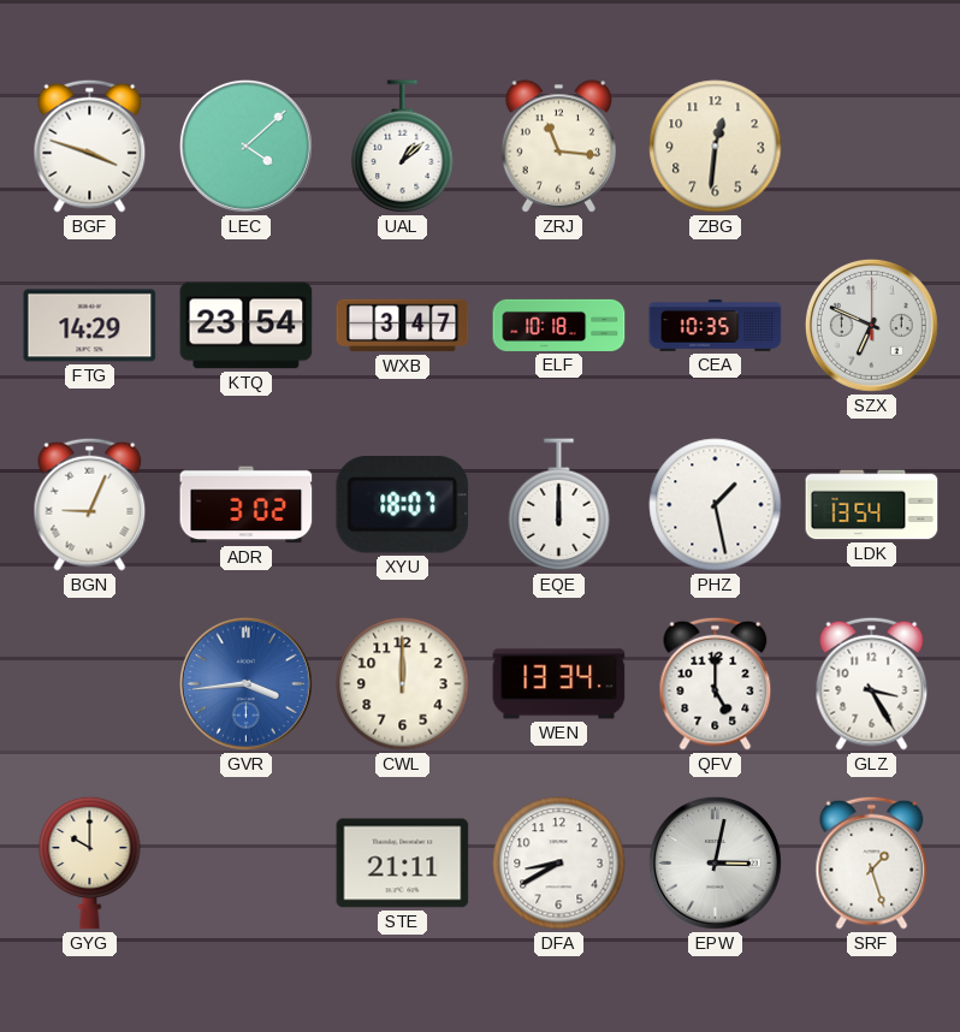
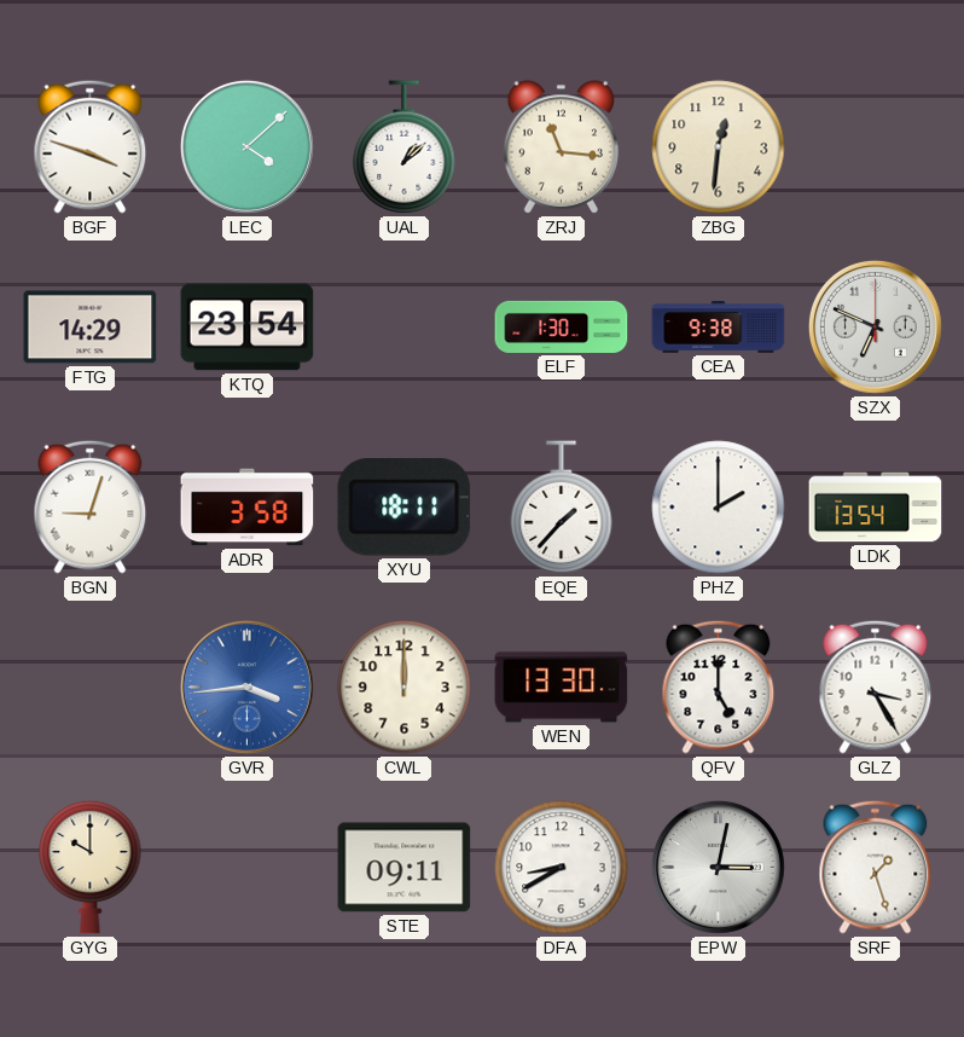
WXB: 3:47 -> none
ELF: 10:18 -> 1:30
CEA: 10:35 -> 9:38
BGN: 9:04 -> 9:03
ADR: 3:02 -> 3:58
XYU: 18:07 -> 18:11
EQE: 12:00 -> 1:37
PHZ: 1:28 -> 2:00
WEN: 13:34 -> 13:30
STE: 21:11 -> 09:11
